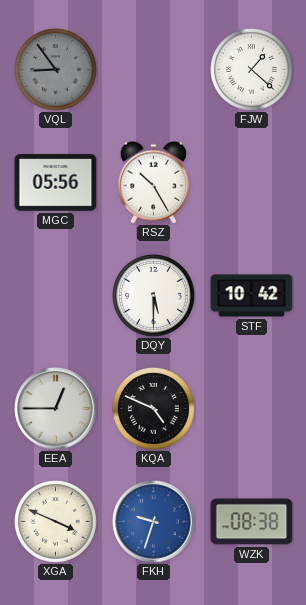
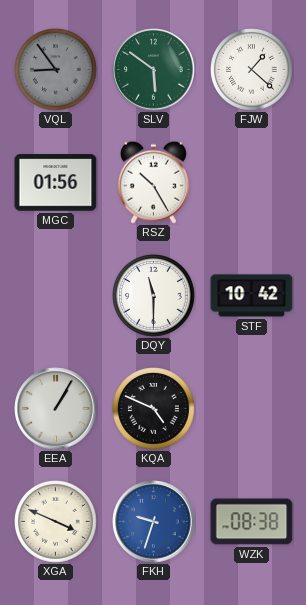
SLV: none -> 5:51
MGC: 05:56 -> 01:56
DQY: 5:30 -> 11:30
EEA: 12:45 -> 1:05
